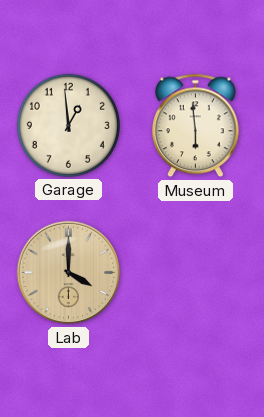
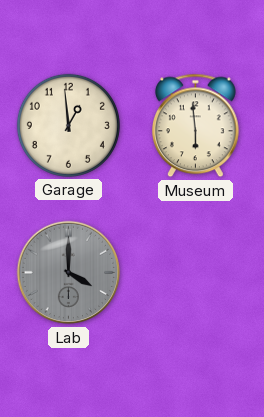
Lab dial: champagne -> grey
